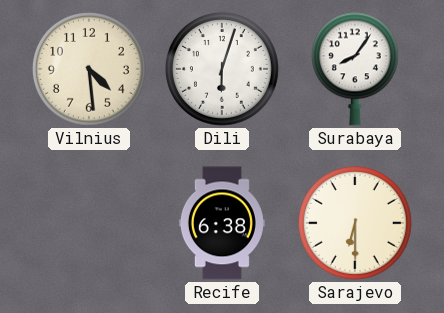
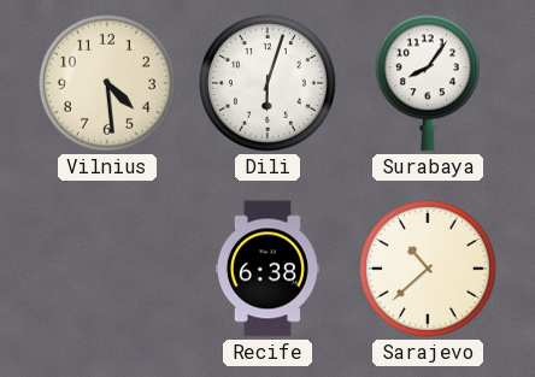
Sarajevo: 6:30 -> 10:38
